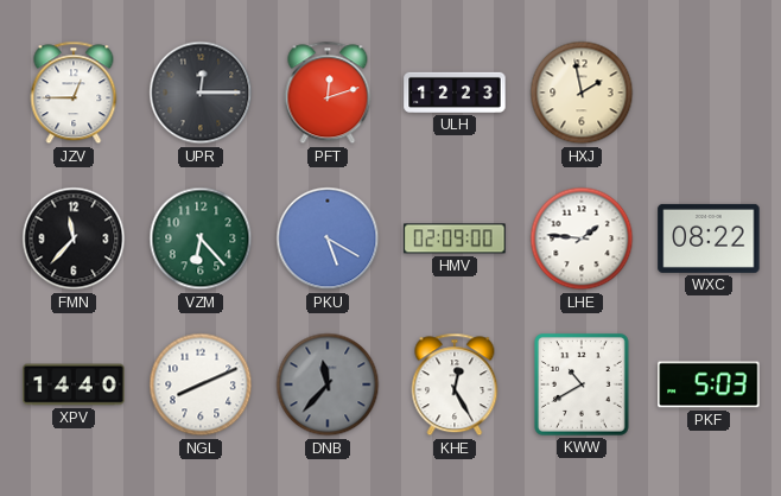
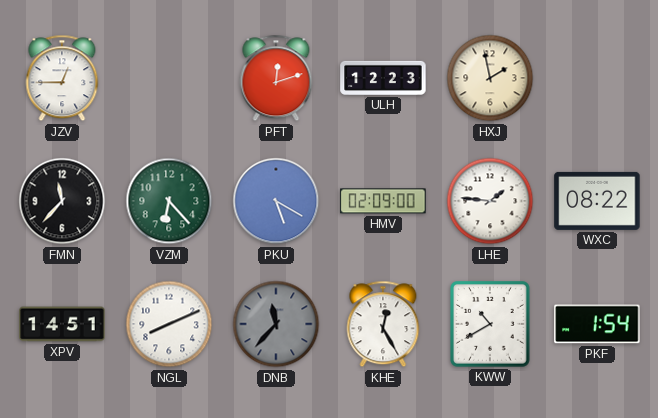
UPR: 12:15 -> none
XPV: 14:40 -> 14:51
PKF: 5:03 -> 1:54
